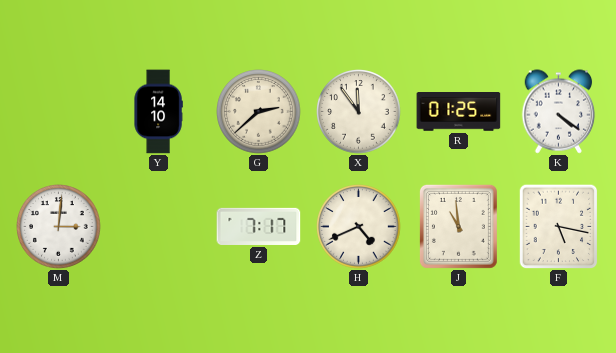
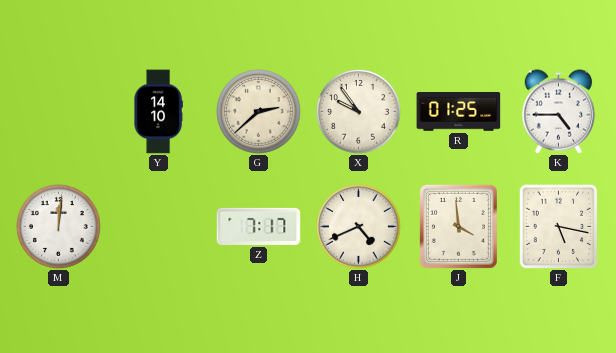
X: 11:54 -> 9:54
K: 4:21 -> 4:45
M: 3:01 -> 12:01
J: 10:59 -> 3:59
